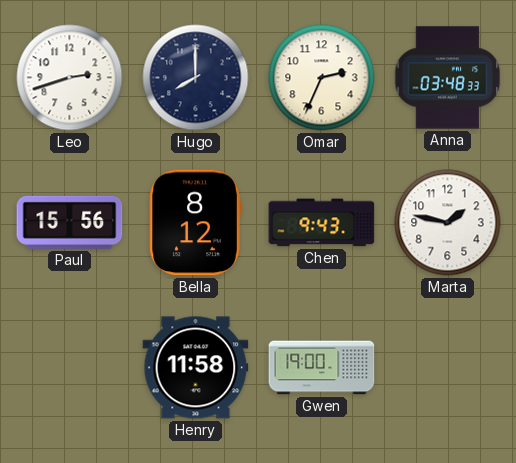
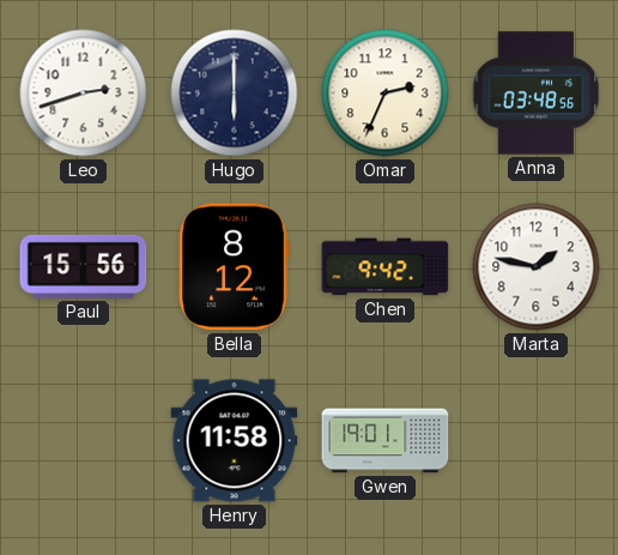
Hugo: 8:00 -> 6:00
Anna: 03:48:33 -> 03:48:56
Chen: 9:43 -> 9:42
Gwen: 19:00 -> 19:01
